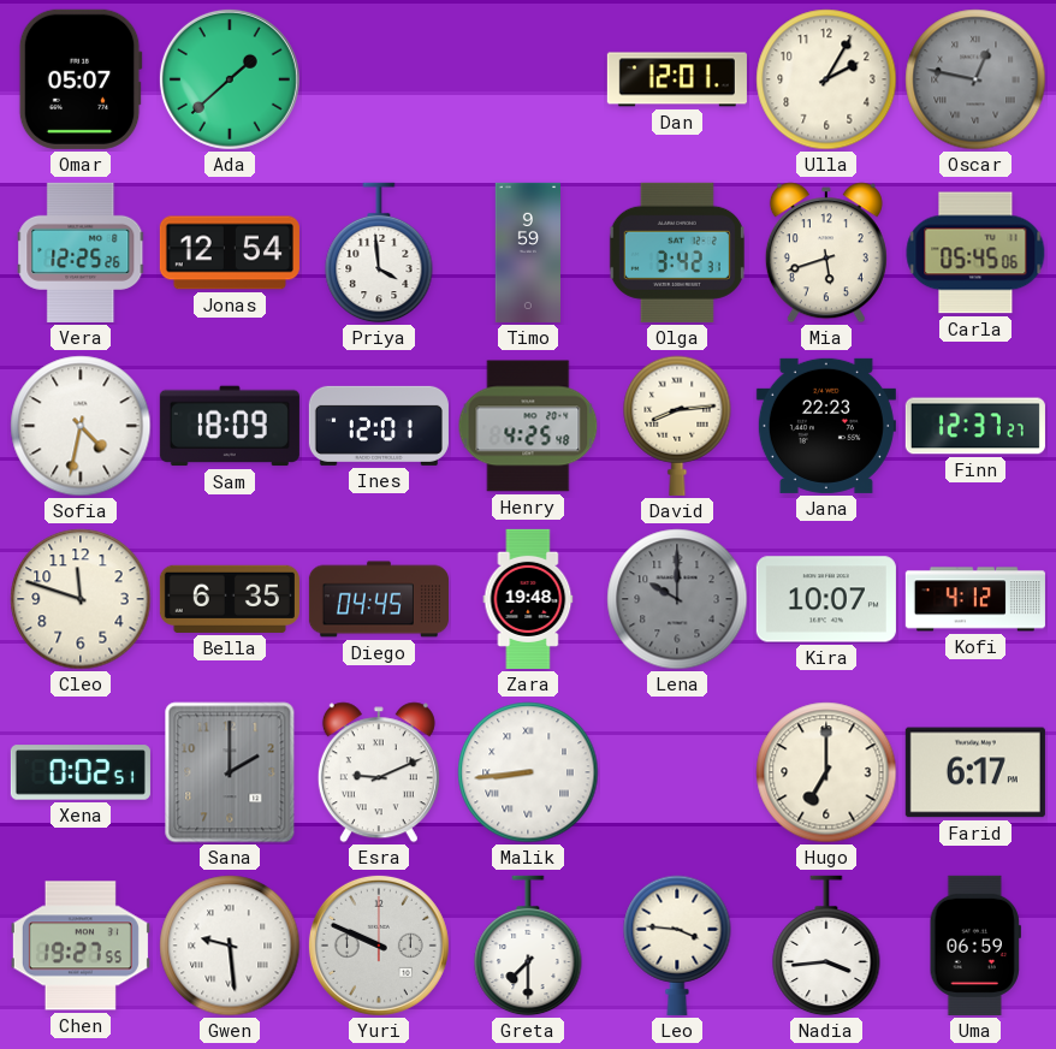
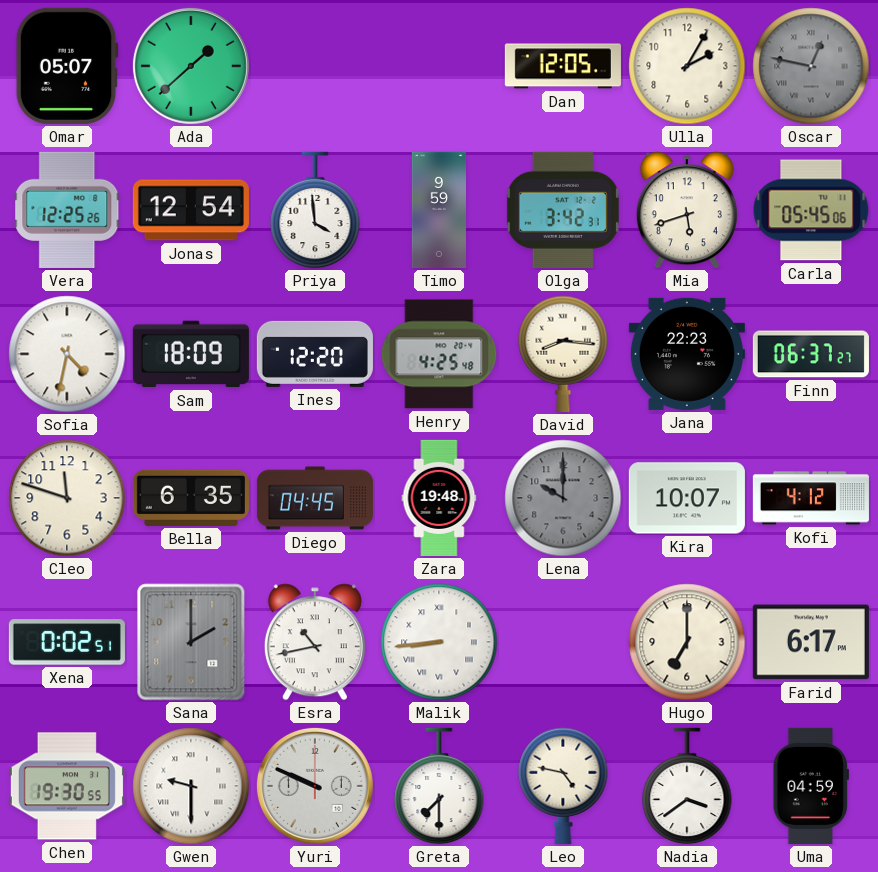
Dan: 12:01 -> 12:05
Ines: 12:01 -> 12:20
David: 8:14 -> 8:16
Finn: 12:37 -> 06:37
Esra: 9:11 -> 10:43
Chen: 19:27 -> 19:30
Gwen: 9:29 -> 9:30
Leo: 3:46 -> 4:47
Nadia: 3:44 -> 3:39
Uma: 06:59 -> 04:59
